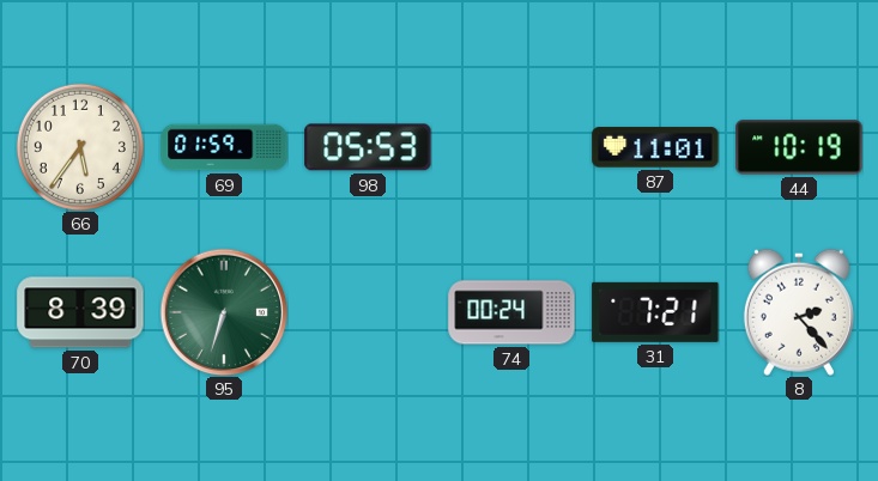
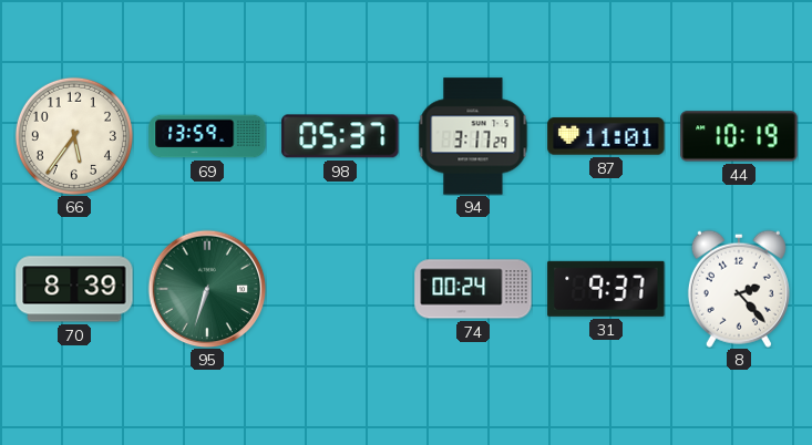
69: 01:59 -> 13:59
98: 05:53 -> 05:37
94: none -> 3:17
31: 7:21 -> 9:37
